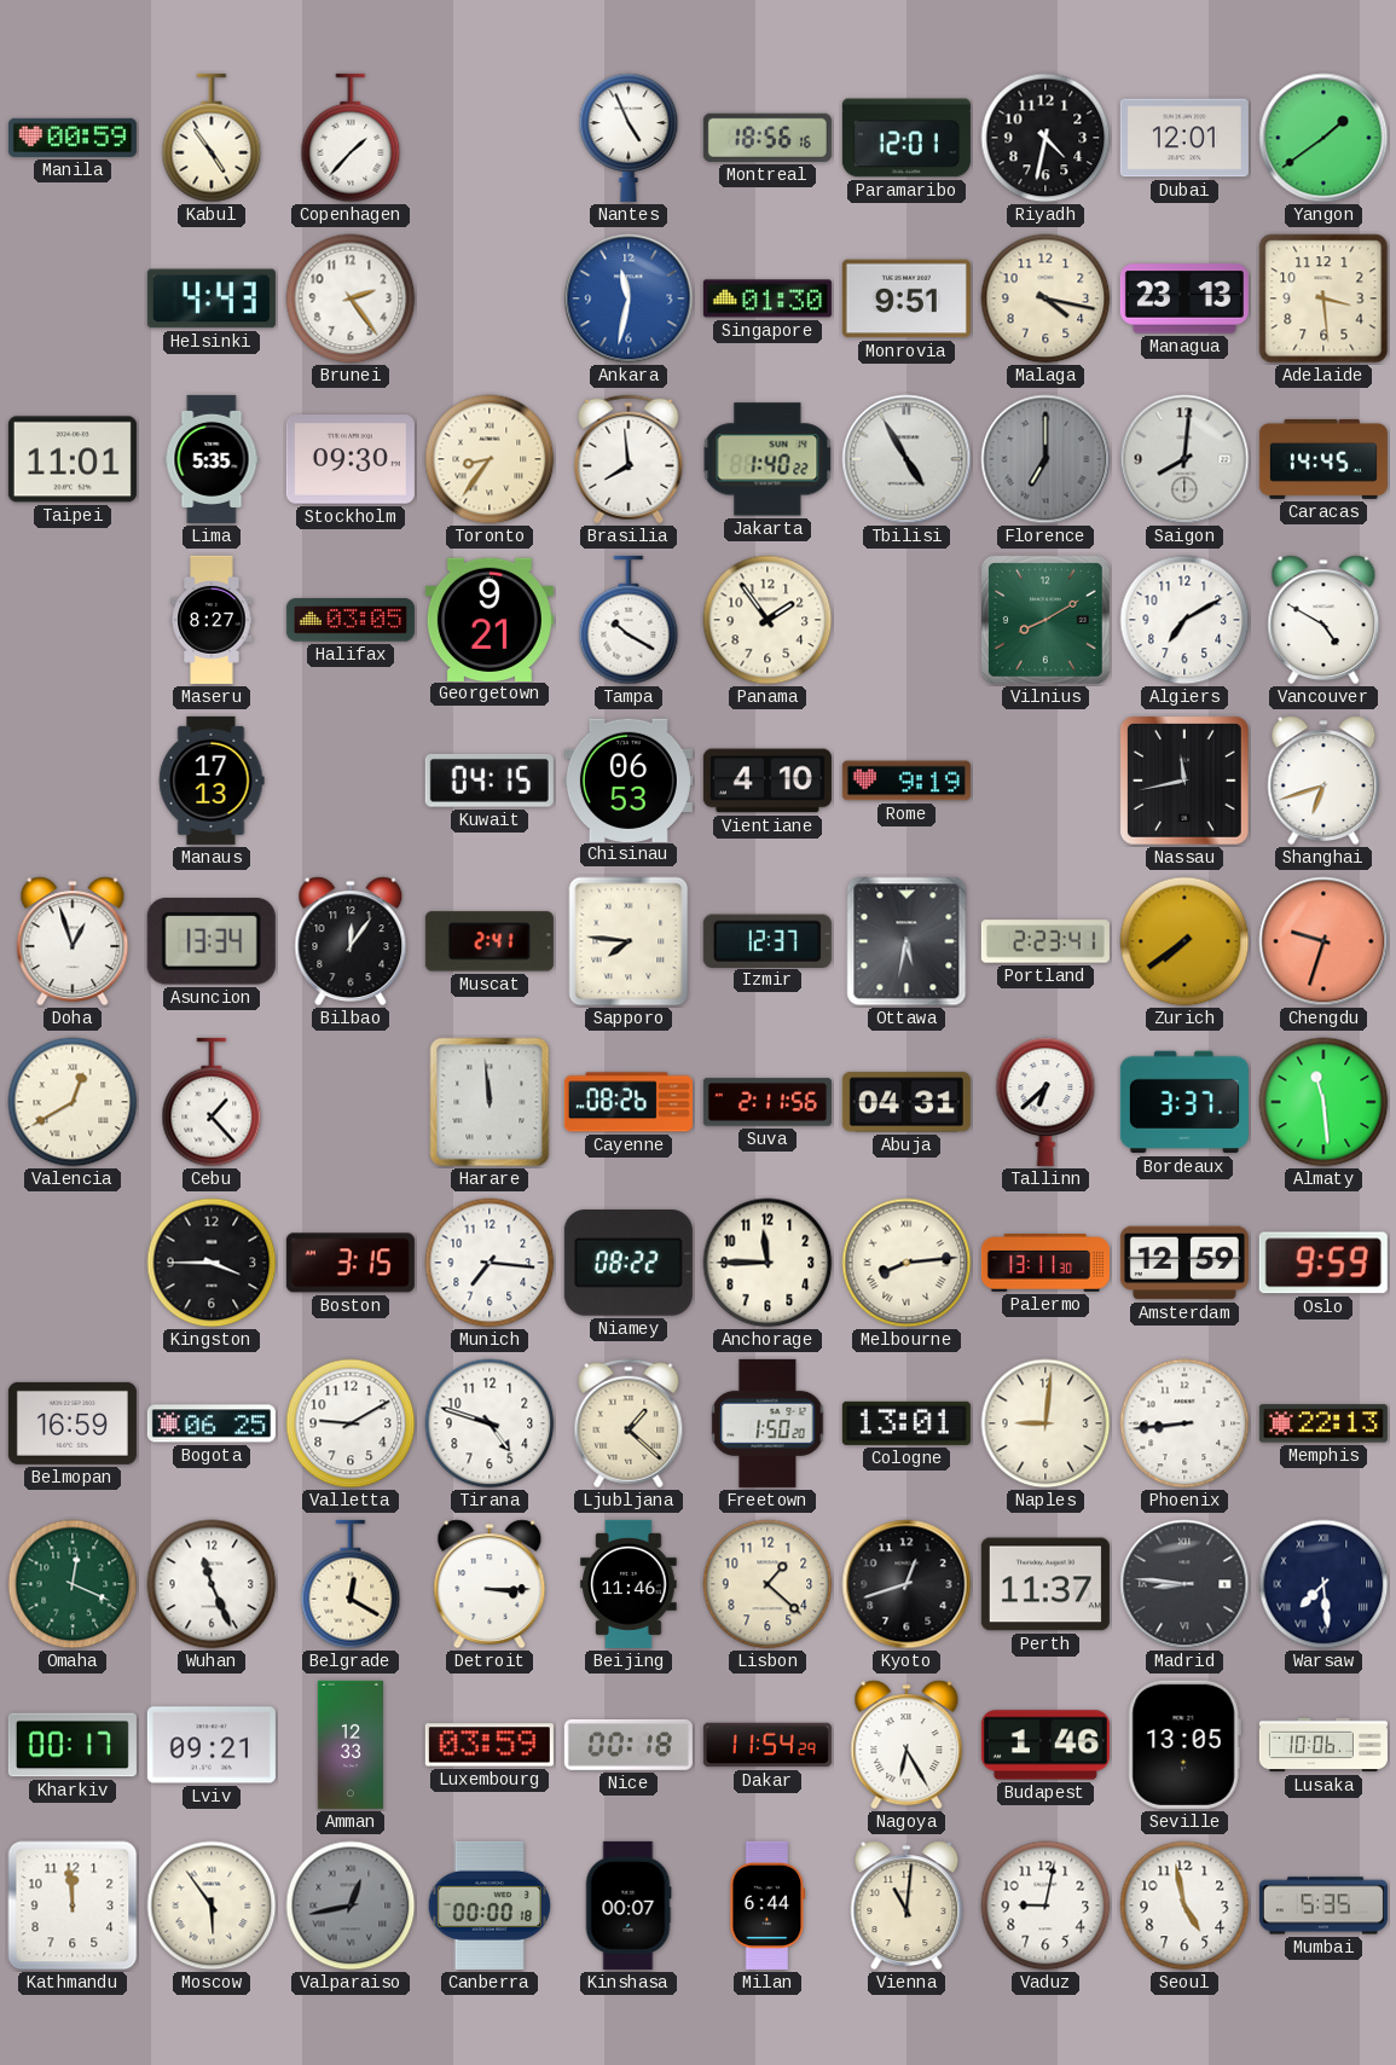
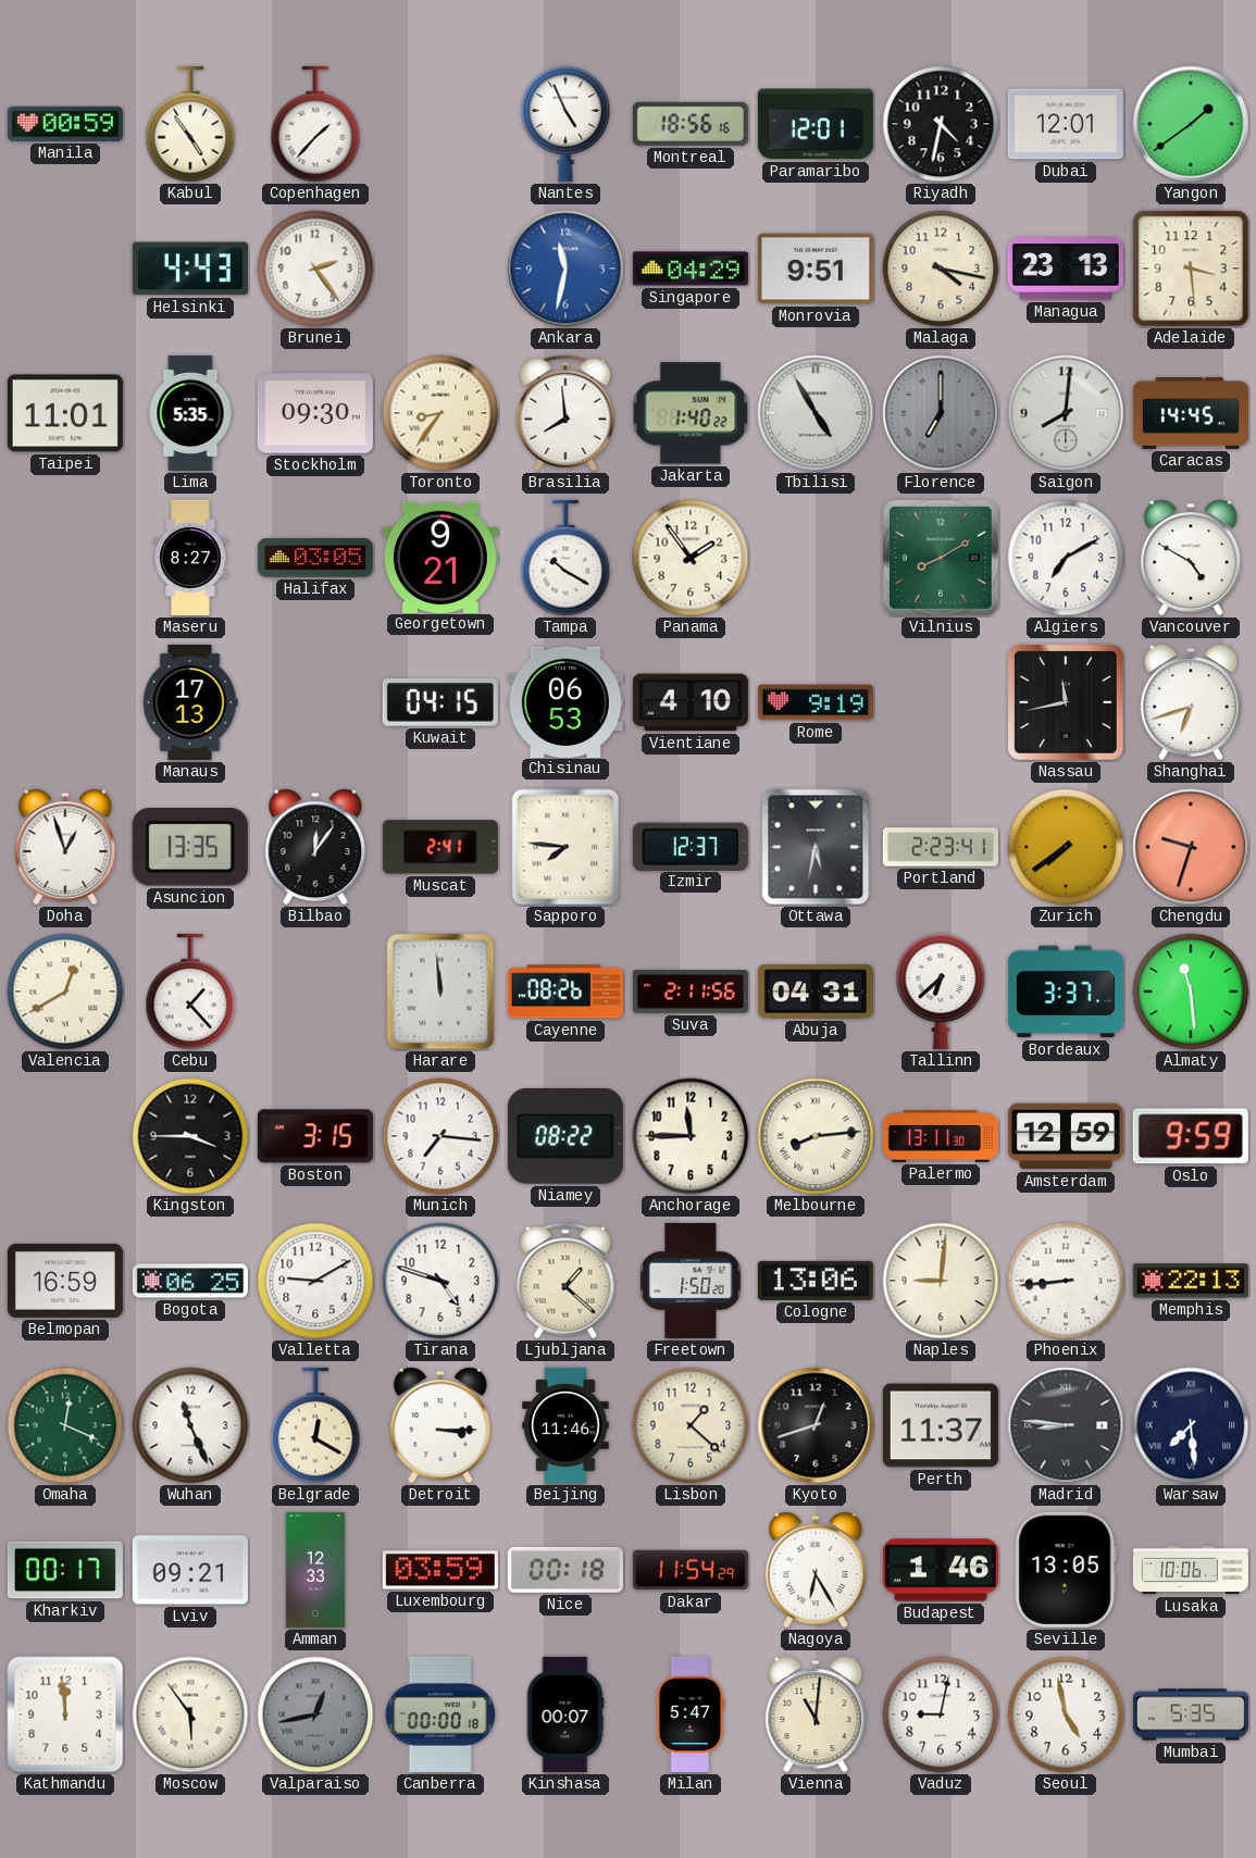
Singapore: 01:30 -> 04:29
Asuncion: 13:34 -> 13:35
Cologne: 13:01 -> 13:06
Milan: 6:44 -> 5:47
